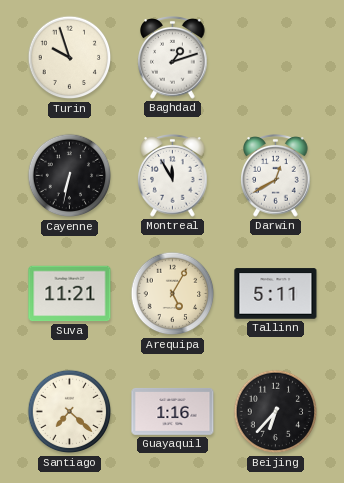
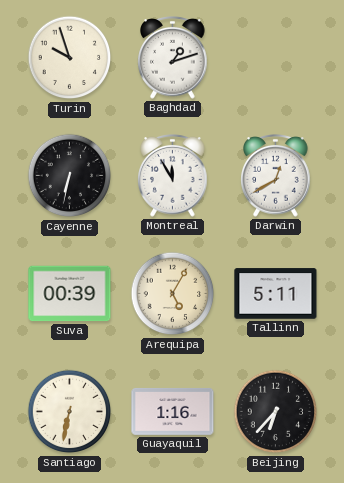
Suva: 11:21 -> 00:39
Santiago: 7:22 -> 6:32
